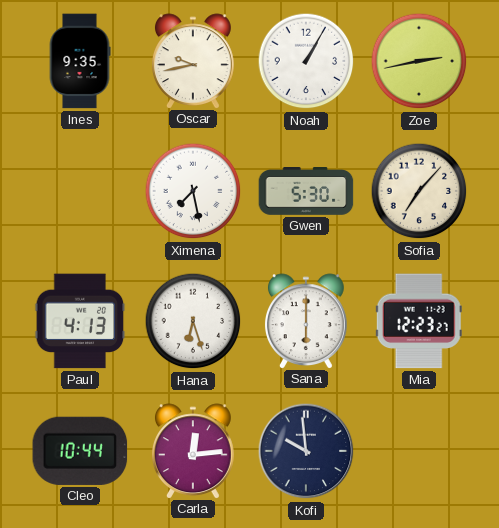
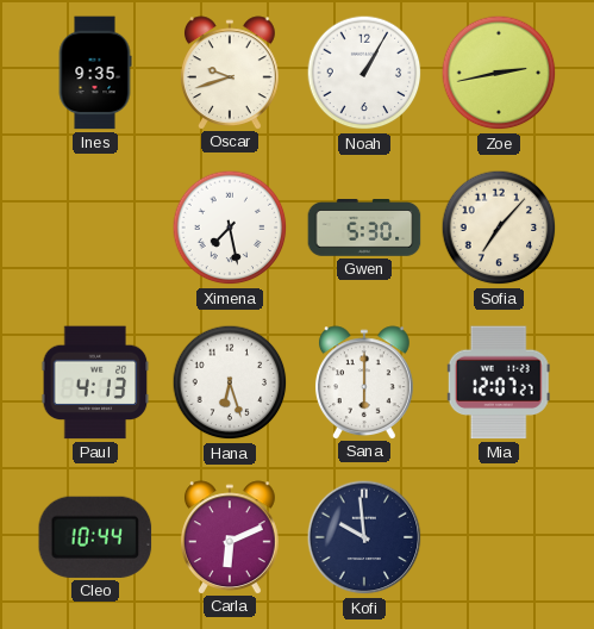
Oscar: 9:43 -> 9:42
Mia: 12:23 -> 12:07
Carla: 12:14 -> 6:11
